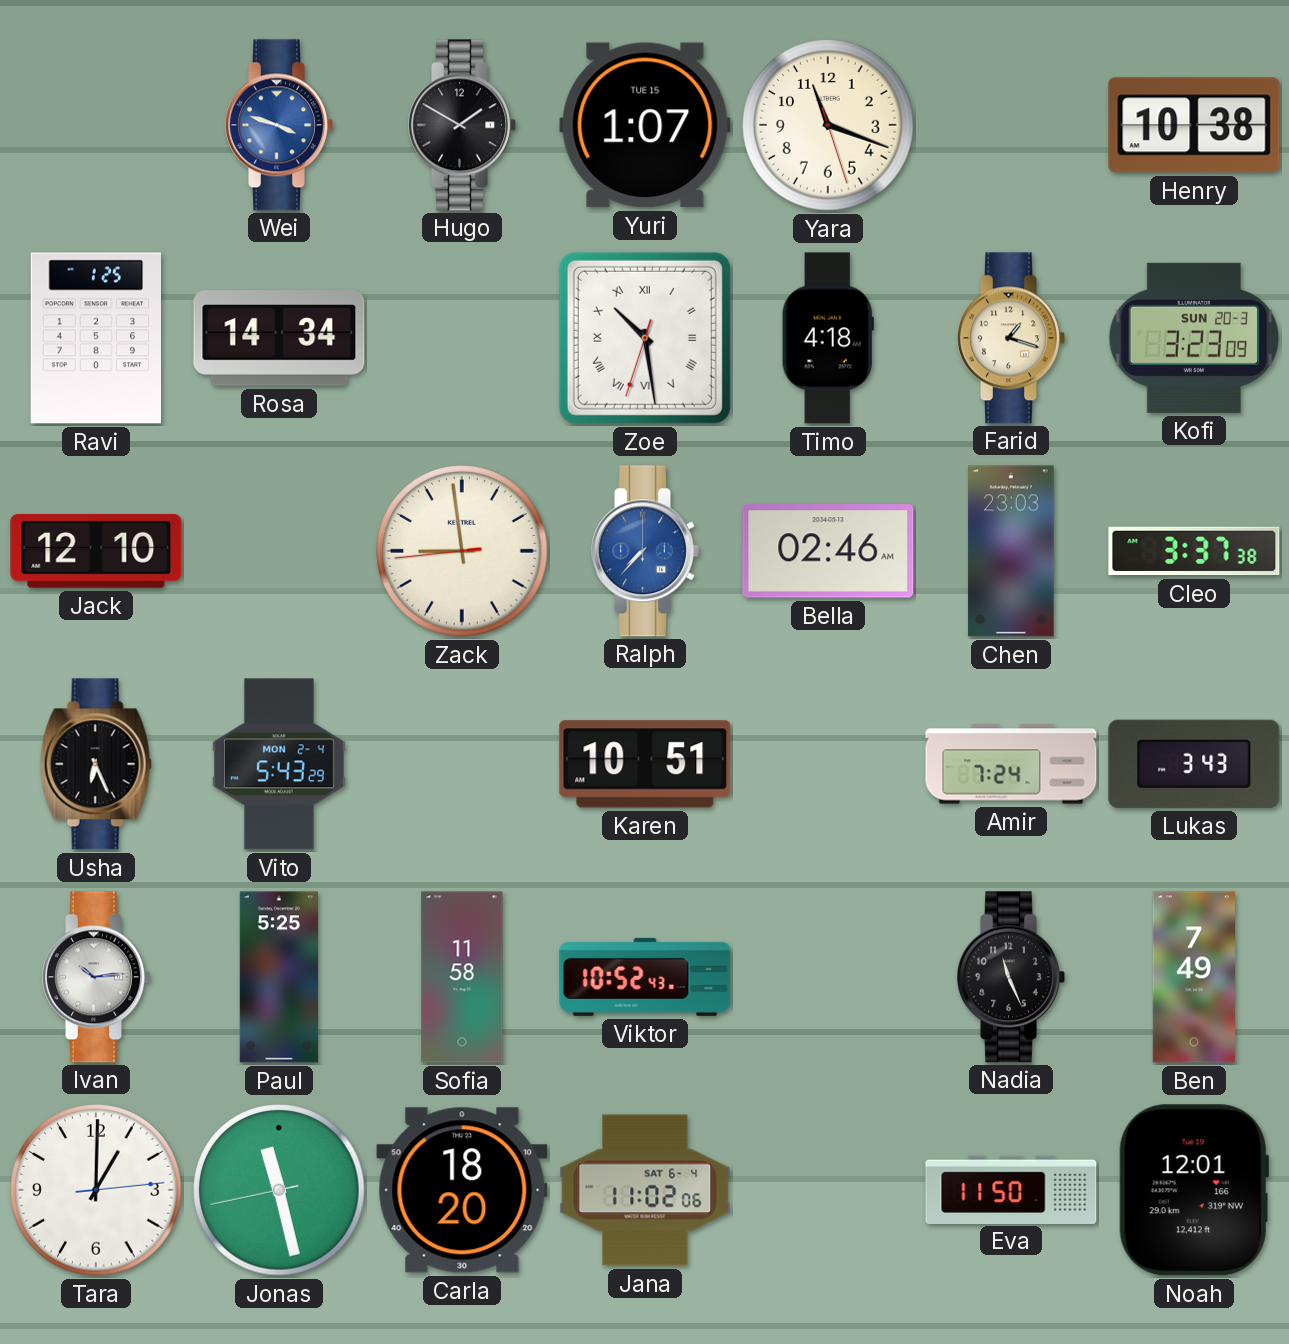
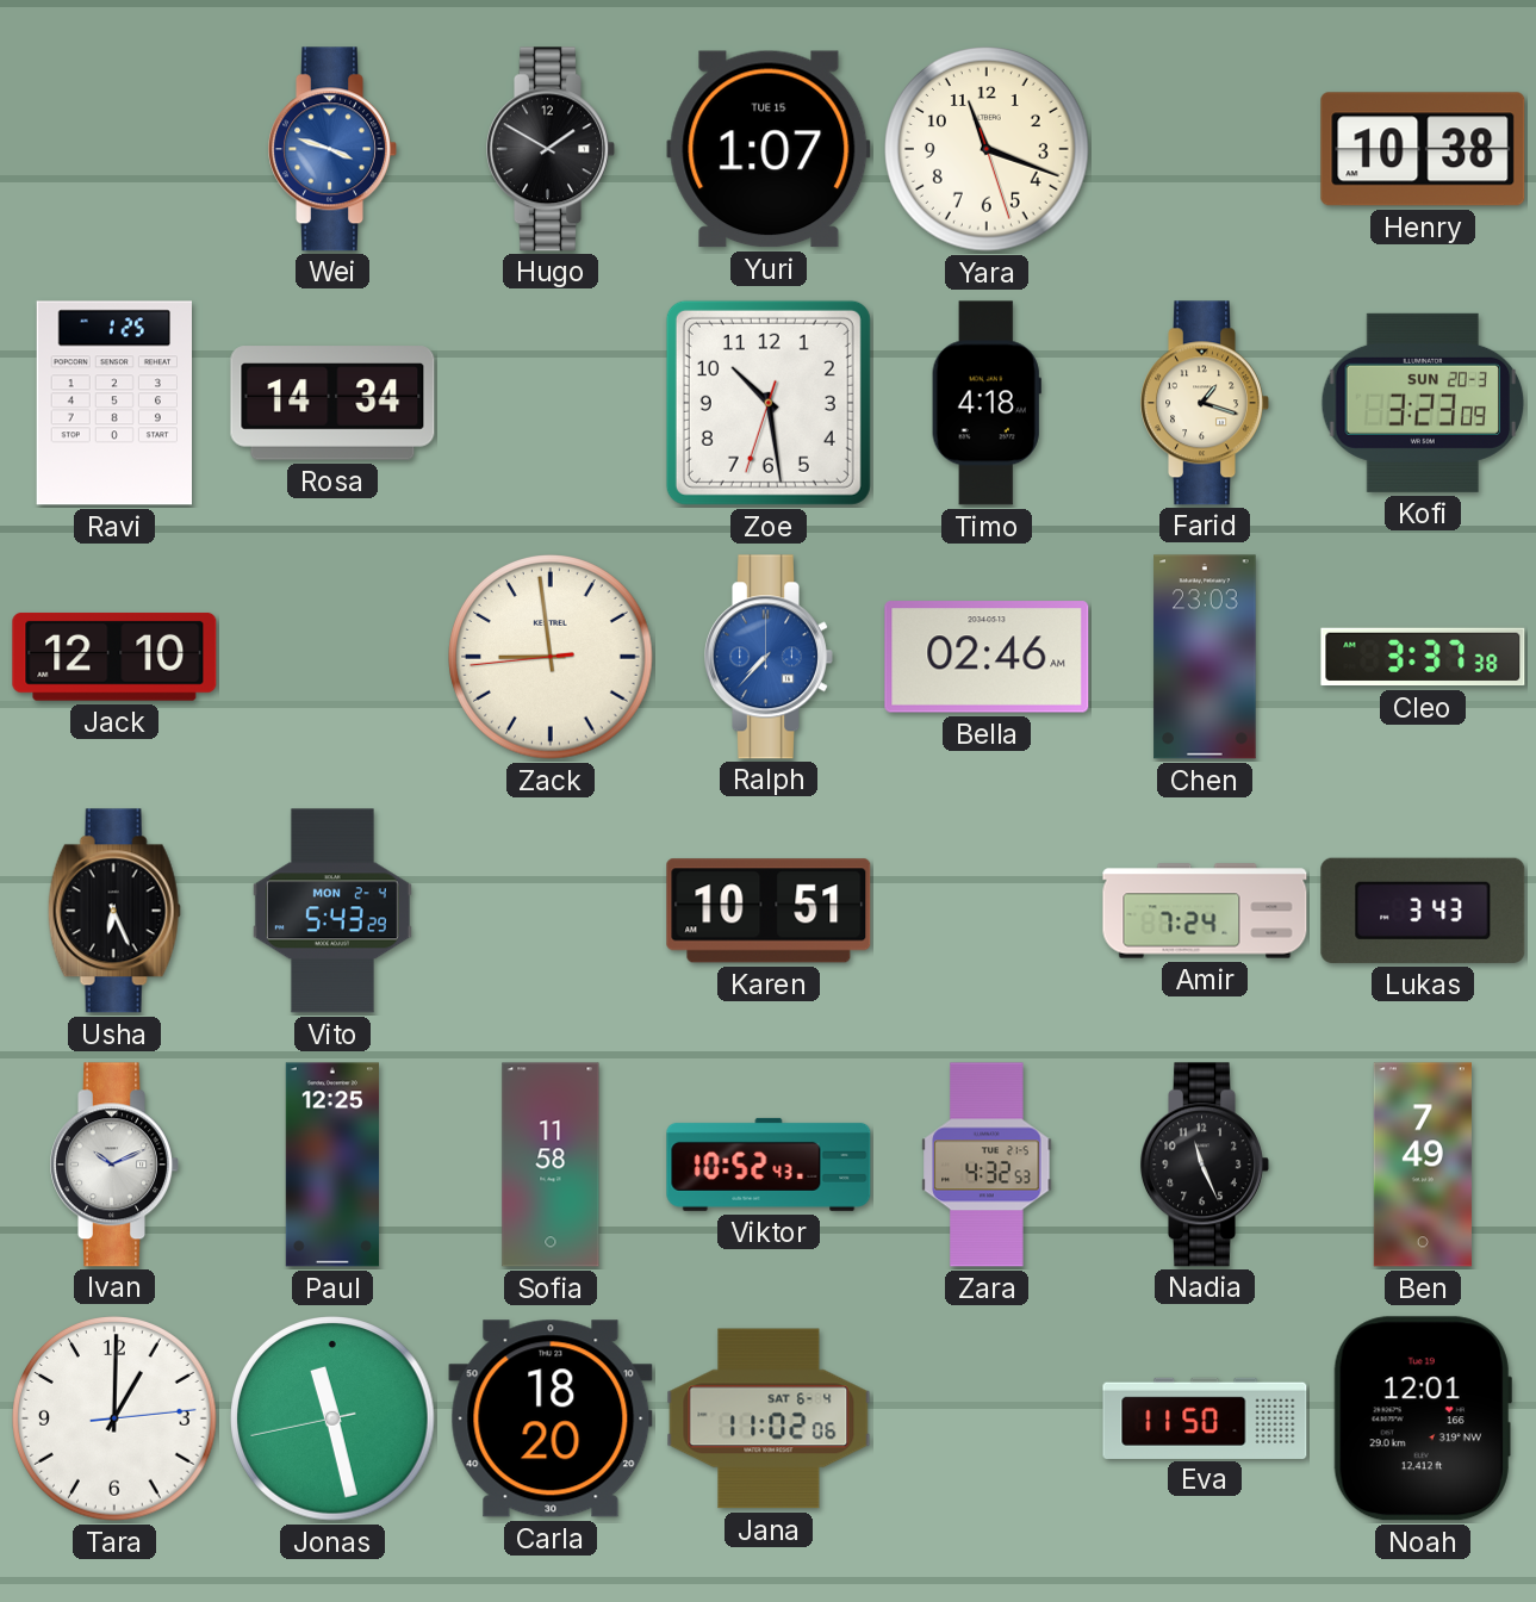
Zoe numerals: Roman -> Arabic
Ivan: 10:14 -> 10:11
Paul: 5:25 -> 12:25
Zara: none -> 4:32
